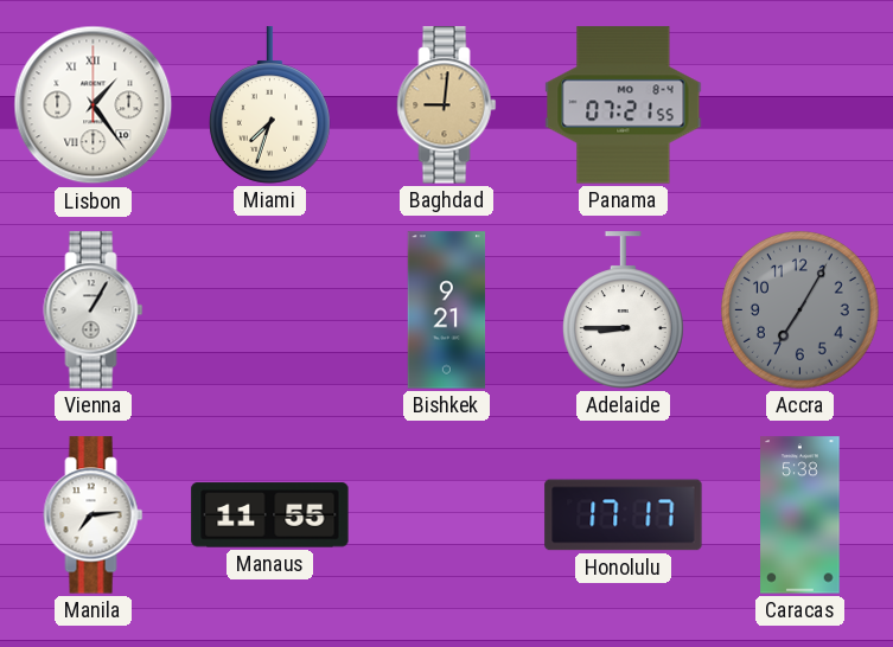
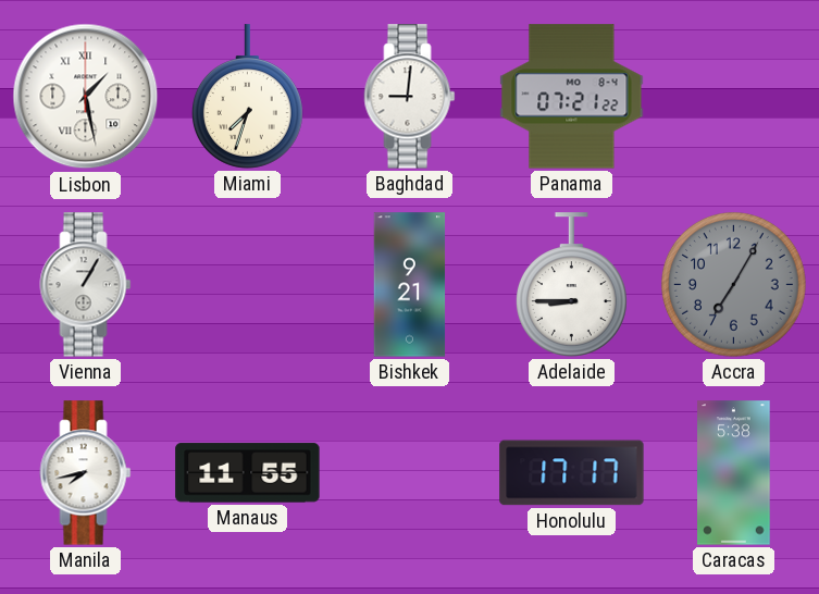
Lisbon: 1:24 -> 1:28
Baghdad dial: champagne -> white
Panama: 07:21:55 -> 07:21:22
Manila: 7:14 -> 7:43
